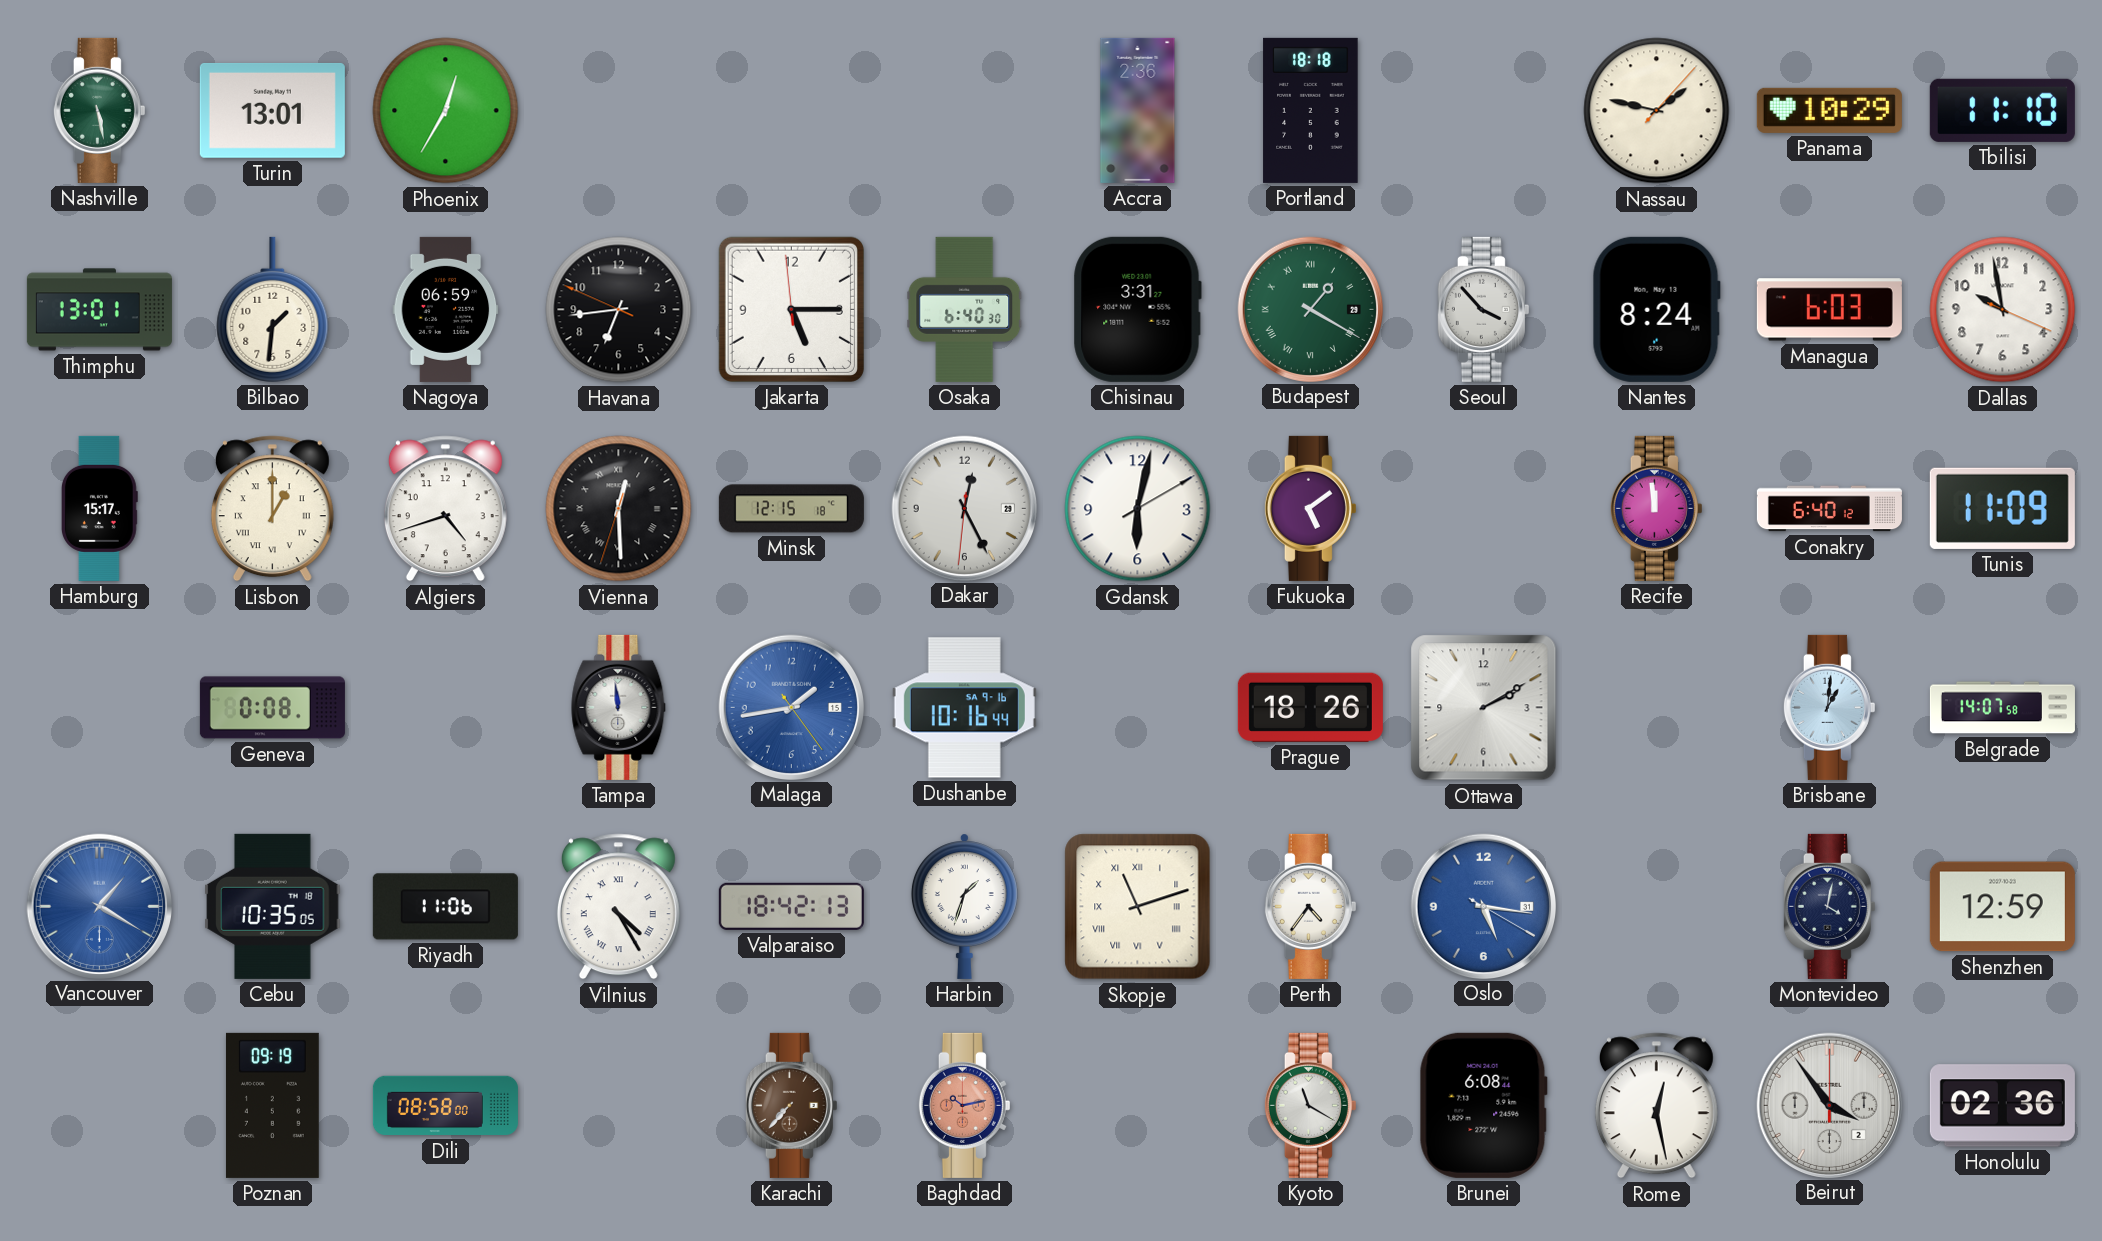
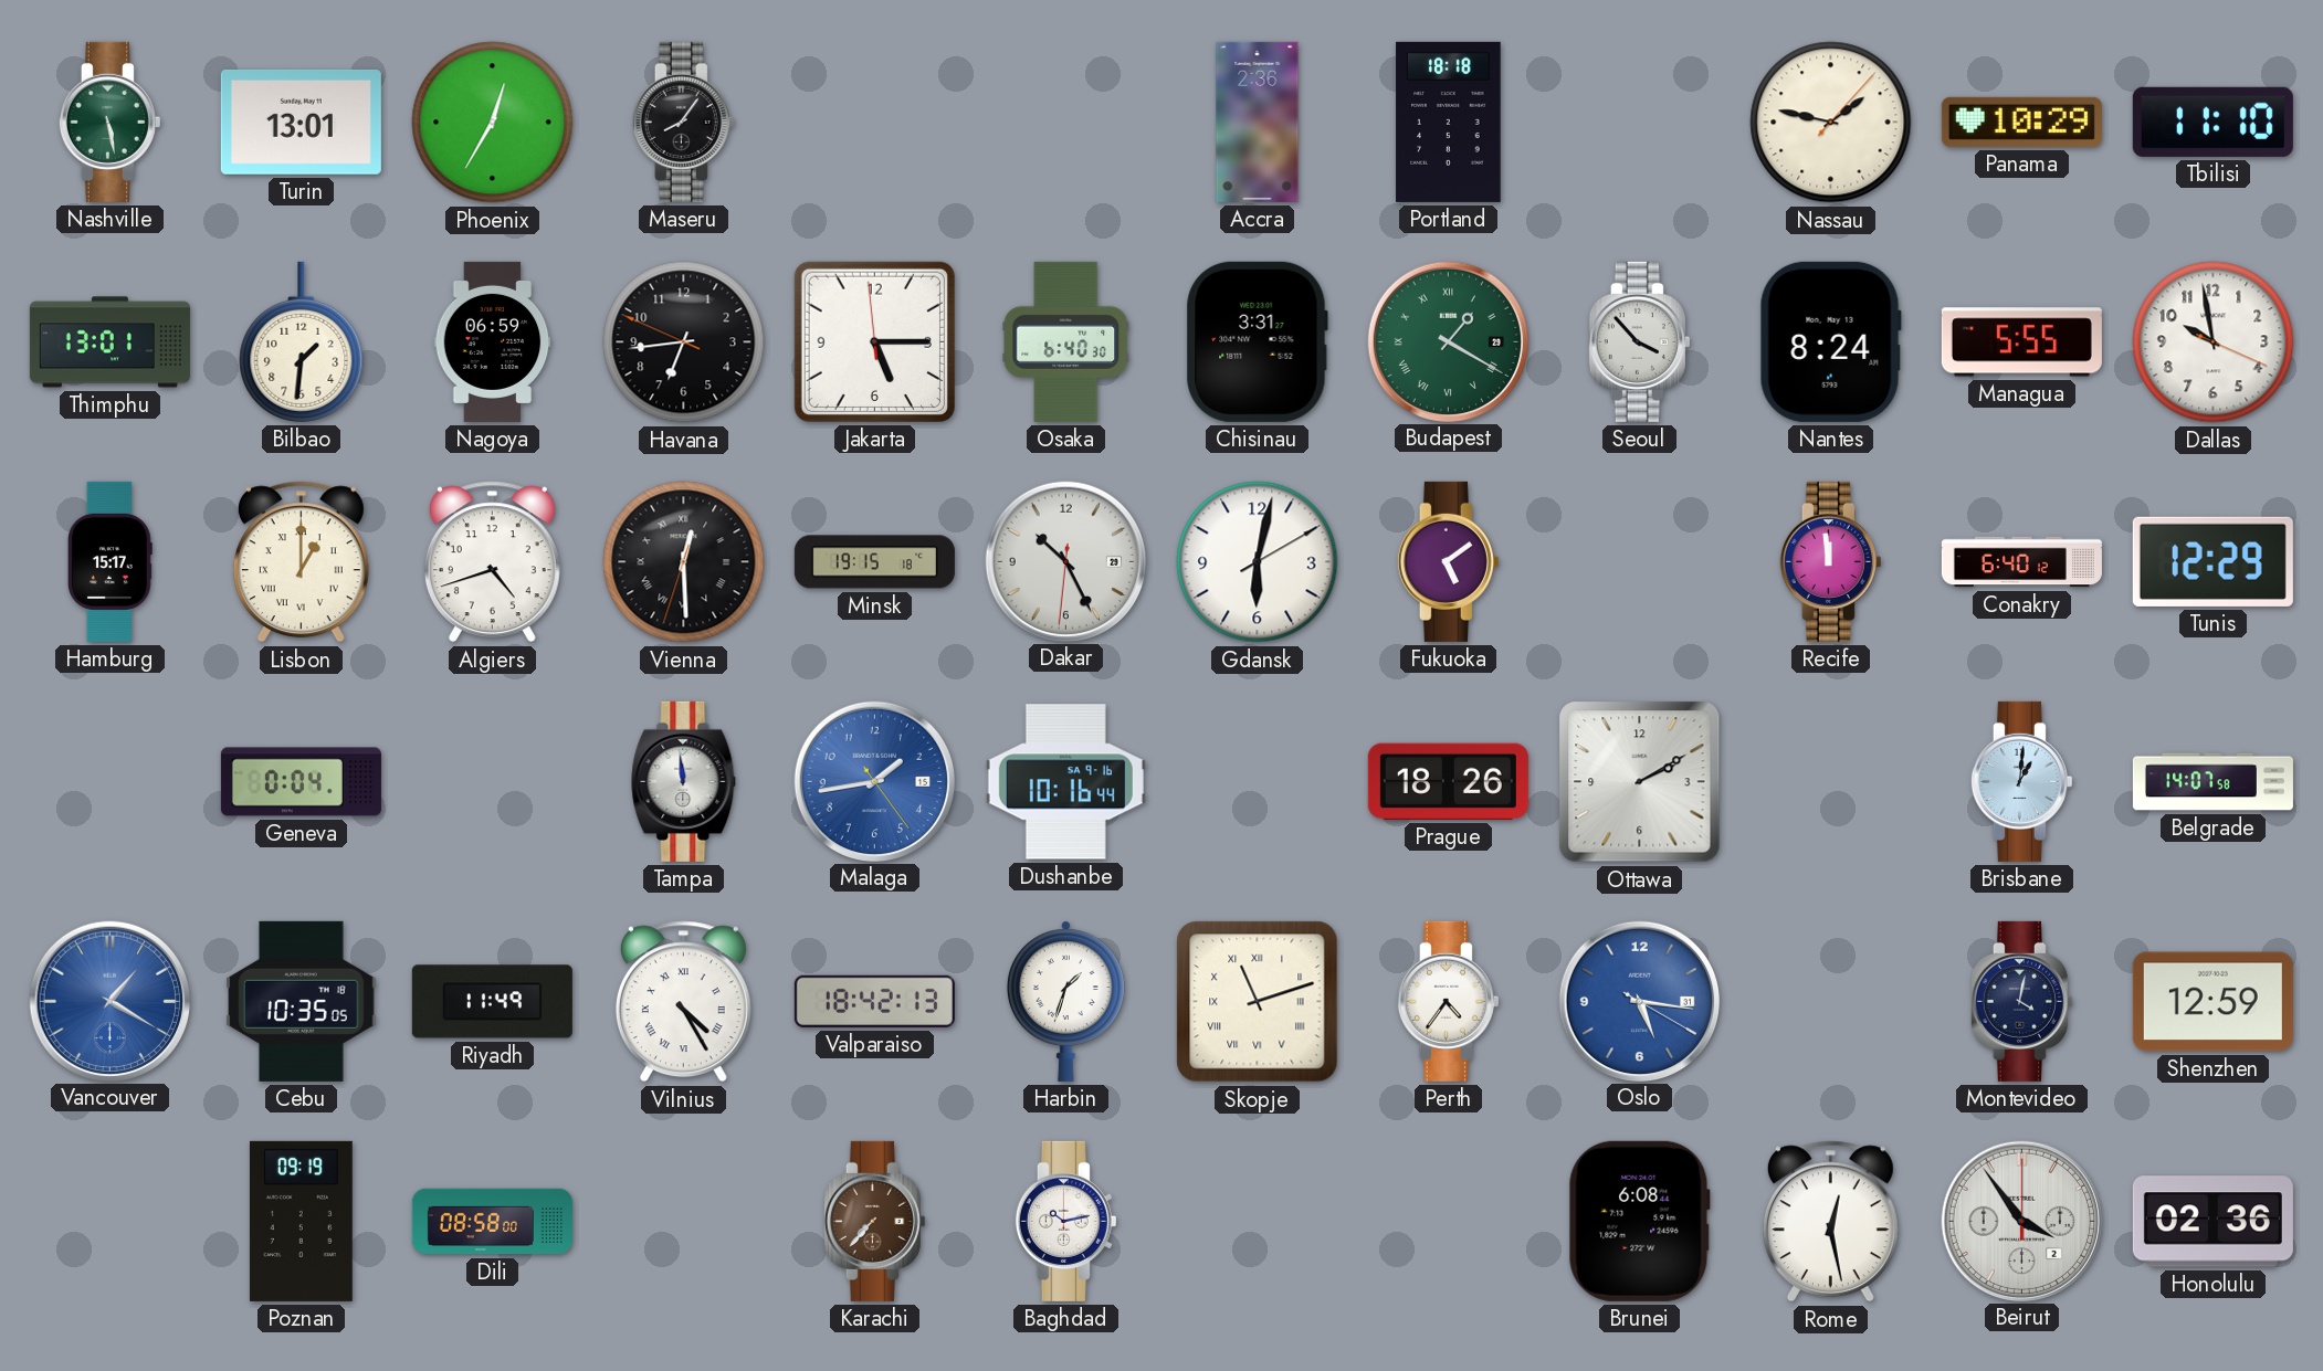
Maseru: none -> 8:06
Managua: 6:03 -> 5:55
Minsk: 12:15 -> 19:15
Dakar: 12:25 -> 10:25
Tunis: 11:09 -> 12:29
Geneva: 0:08 -> 0:04
Riyadh: 11:06 -> 11:49
Baghdad dial: salmon -> white
Kyoto: 11:20 -> none
